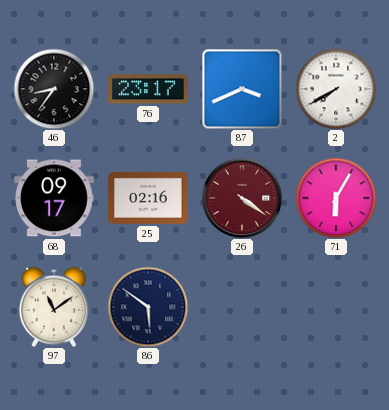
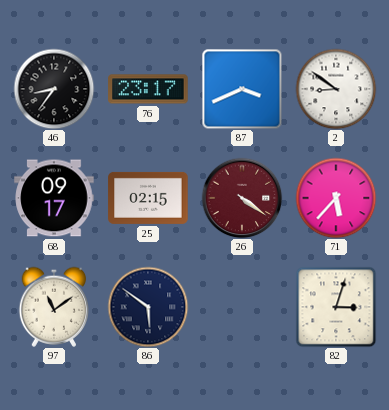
2: 7:40 -> 8:51
25: 02:16 -> 02:15
71: 6:05 -> 5:37
82: none -> 3:03
